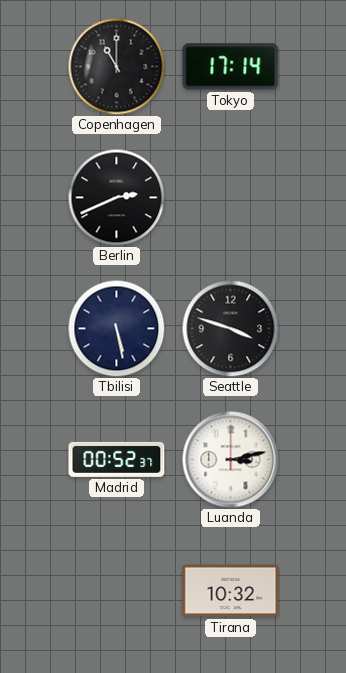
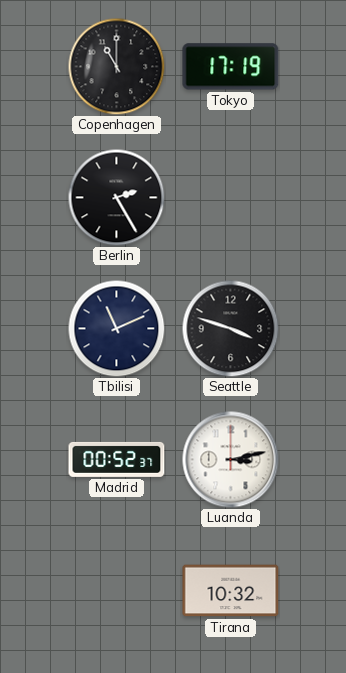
Tokyo: 17:14 -> 17:19
Berlin: 2:41 -> 2:25
Tbilisi: 5:28 -> 11:11
